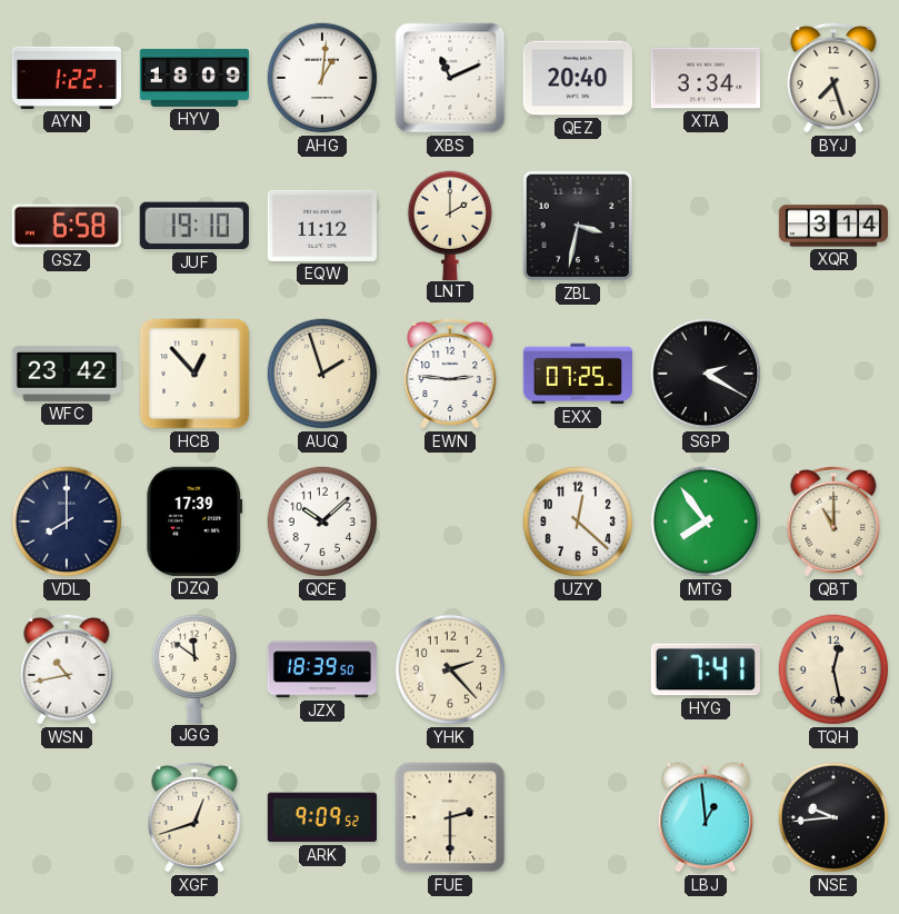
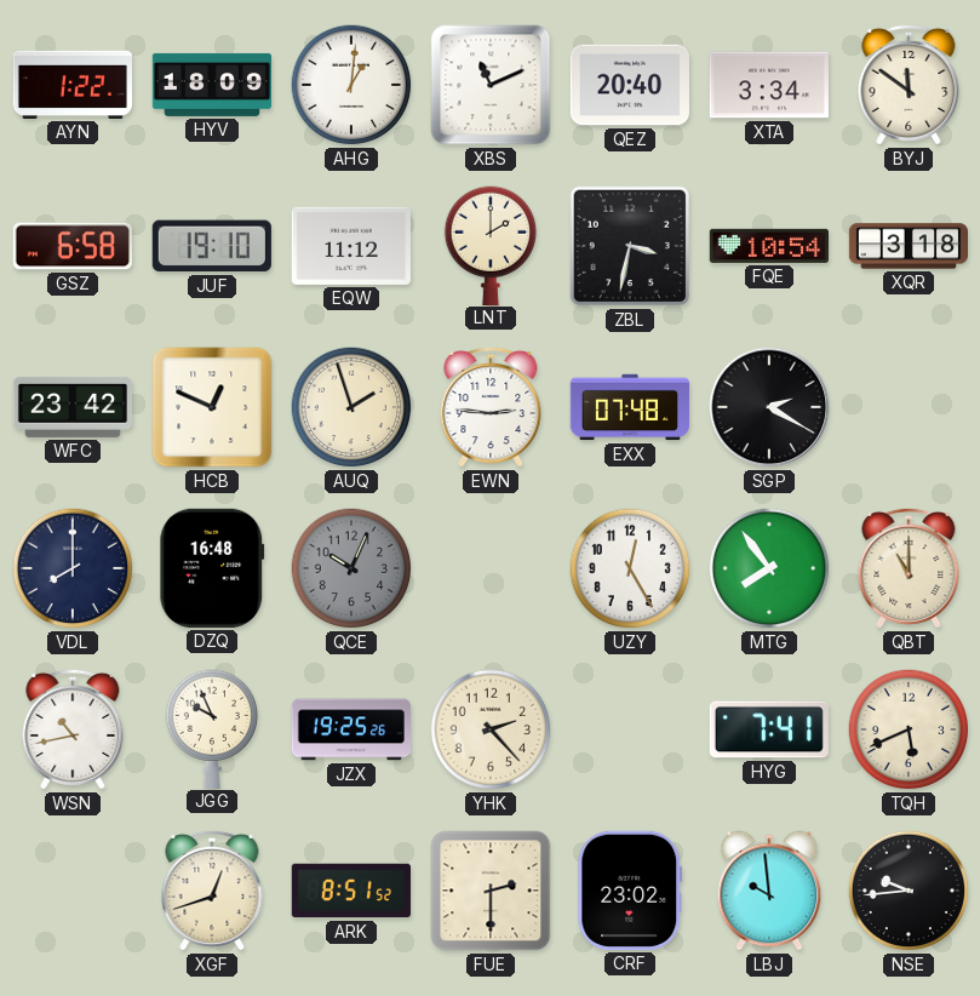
BYJ: 7:27 -> 11:51
FQE: none -> 10:54
XQR: 3:14 -> 3:18
HCB: 12:53 -> 12:49
EXX: 07:25 -> 07:48
DZQ: 17:39 -> 16:48
QCE: 10:08 -> 10:04
QCE dial: white -> grey
UZY: 12:22 -> 12:25
JGG: 11:51 -> 9:56
JZX: 18:39 -> 19:25
TQH: 12:28 -> 5:41
ARK: 9:09 -> 8:51
CRF: none -> 23:02
LBJ: 12:59 -> 9:59
